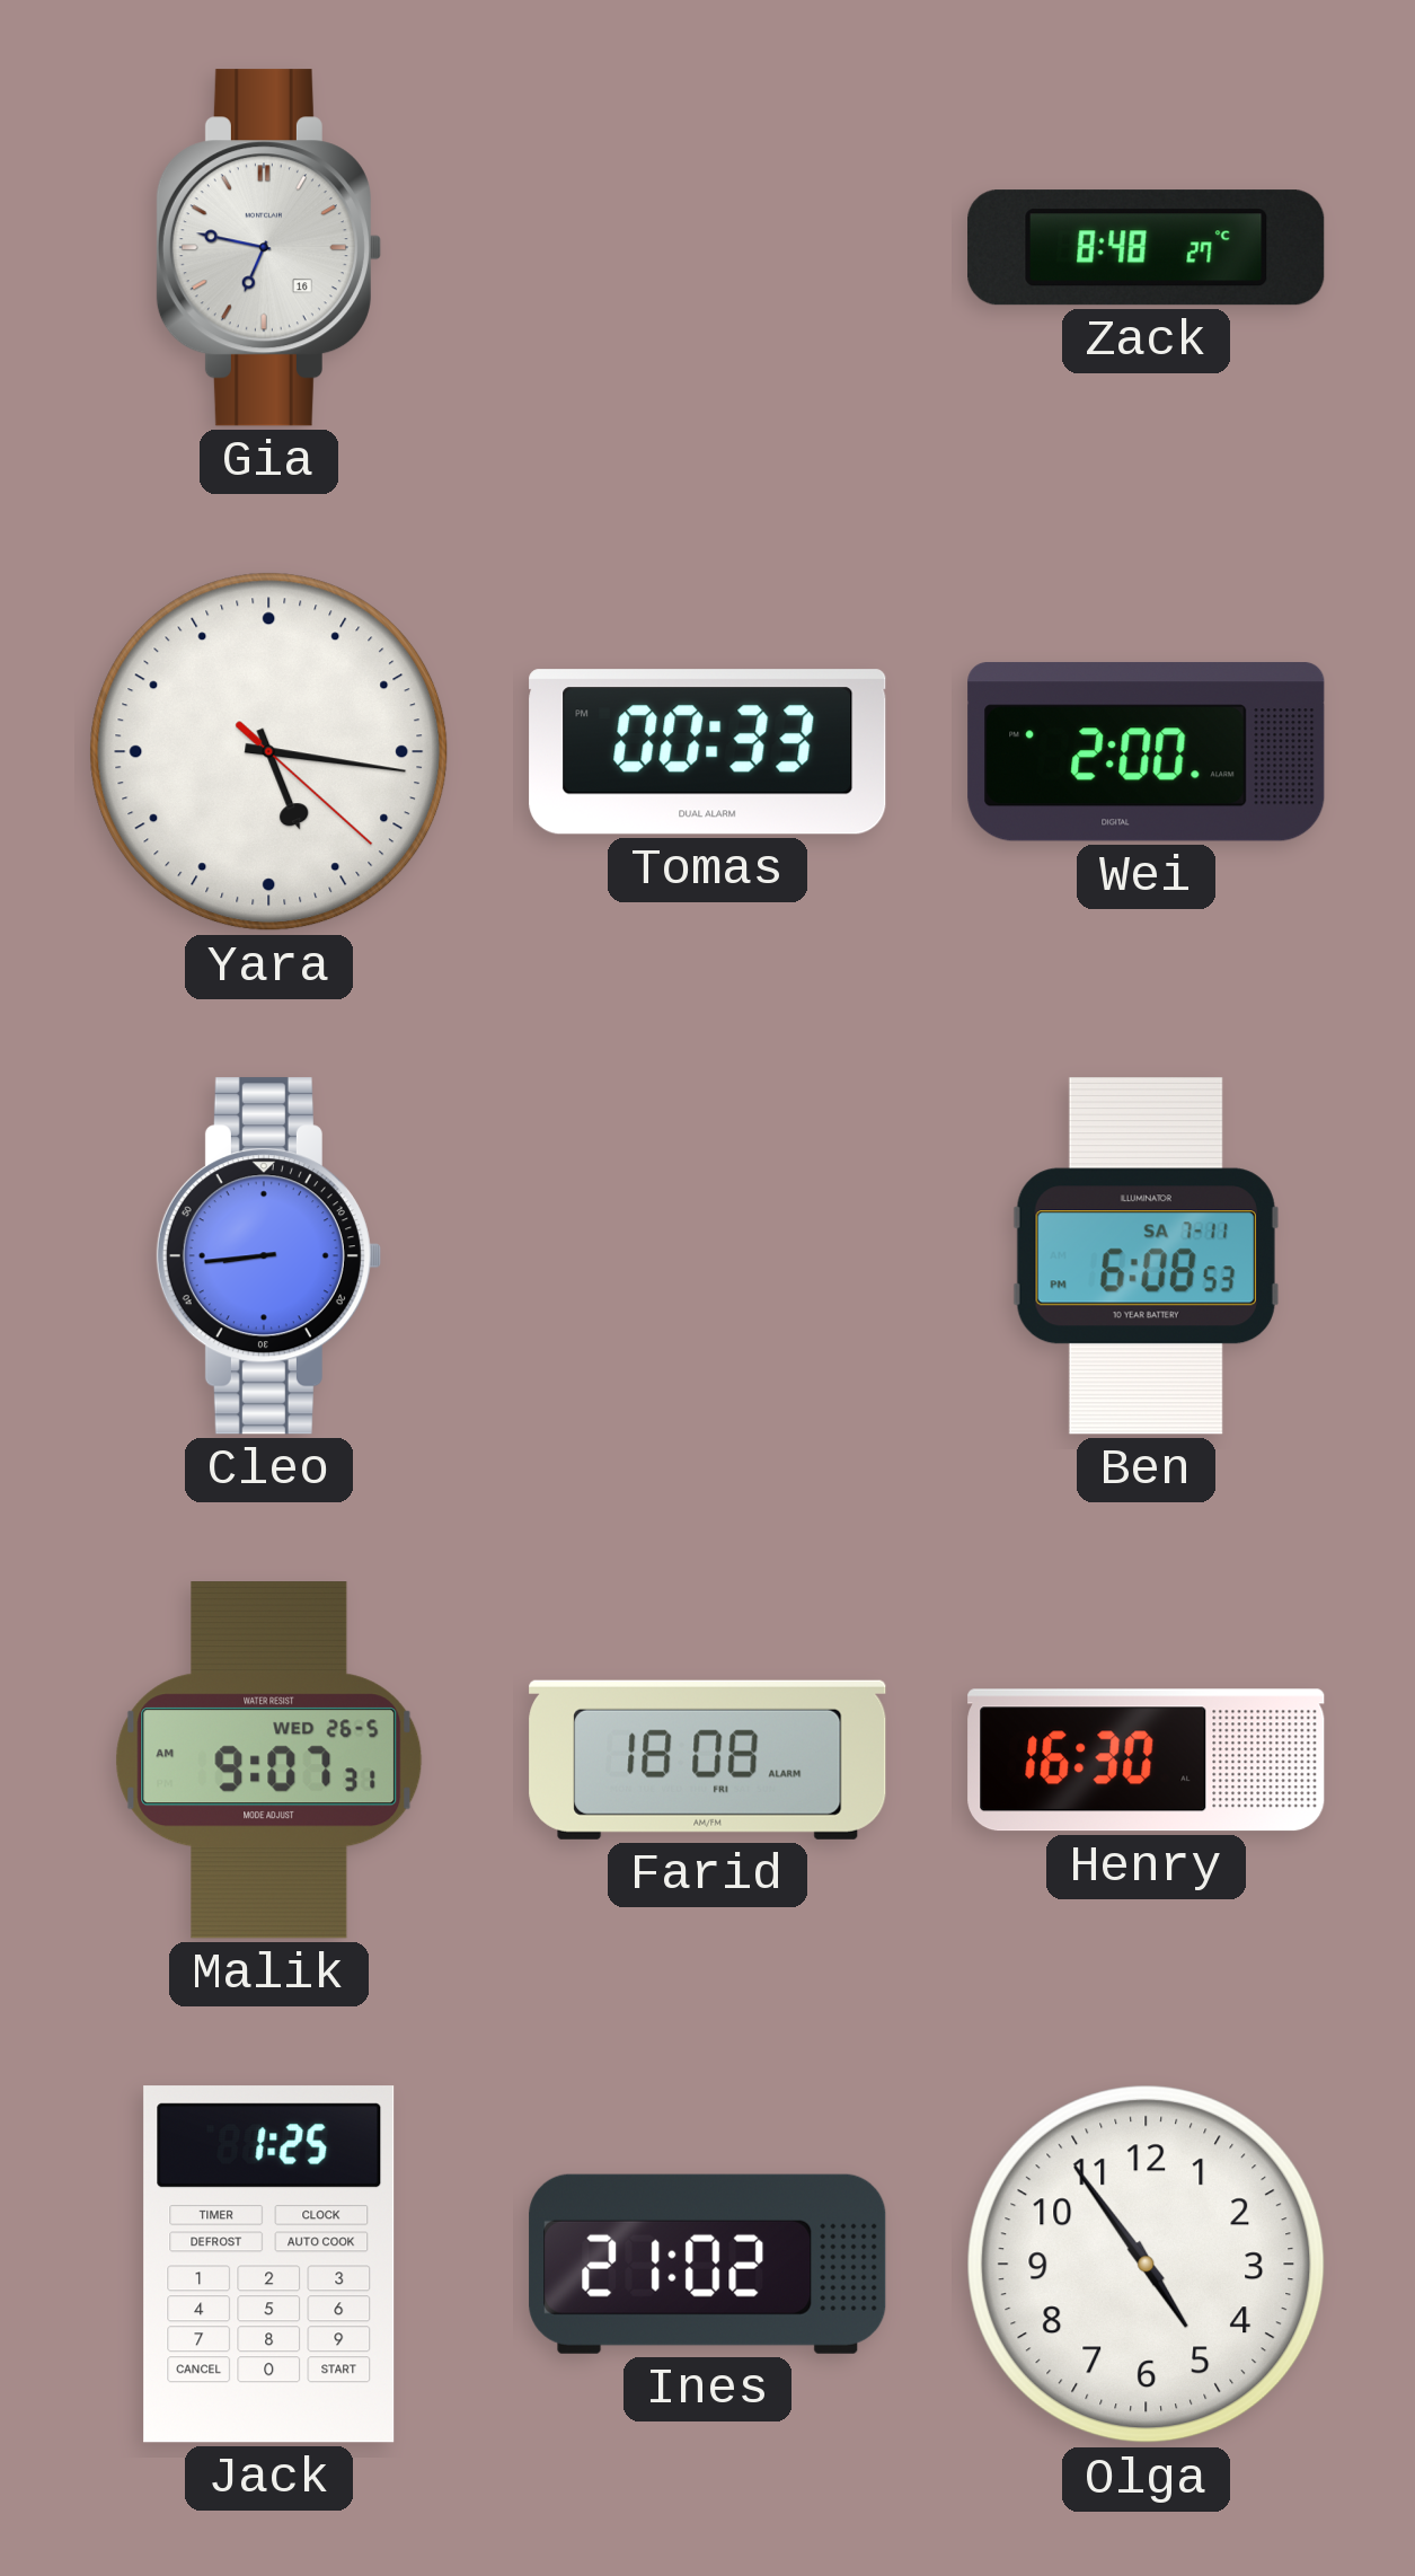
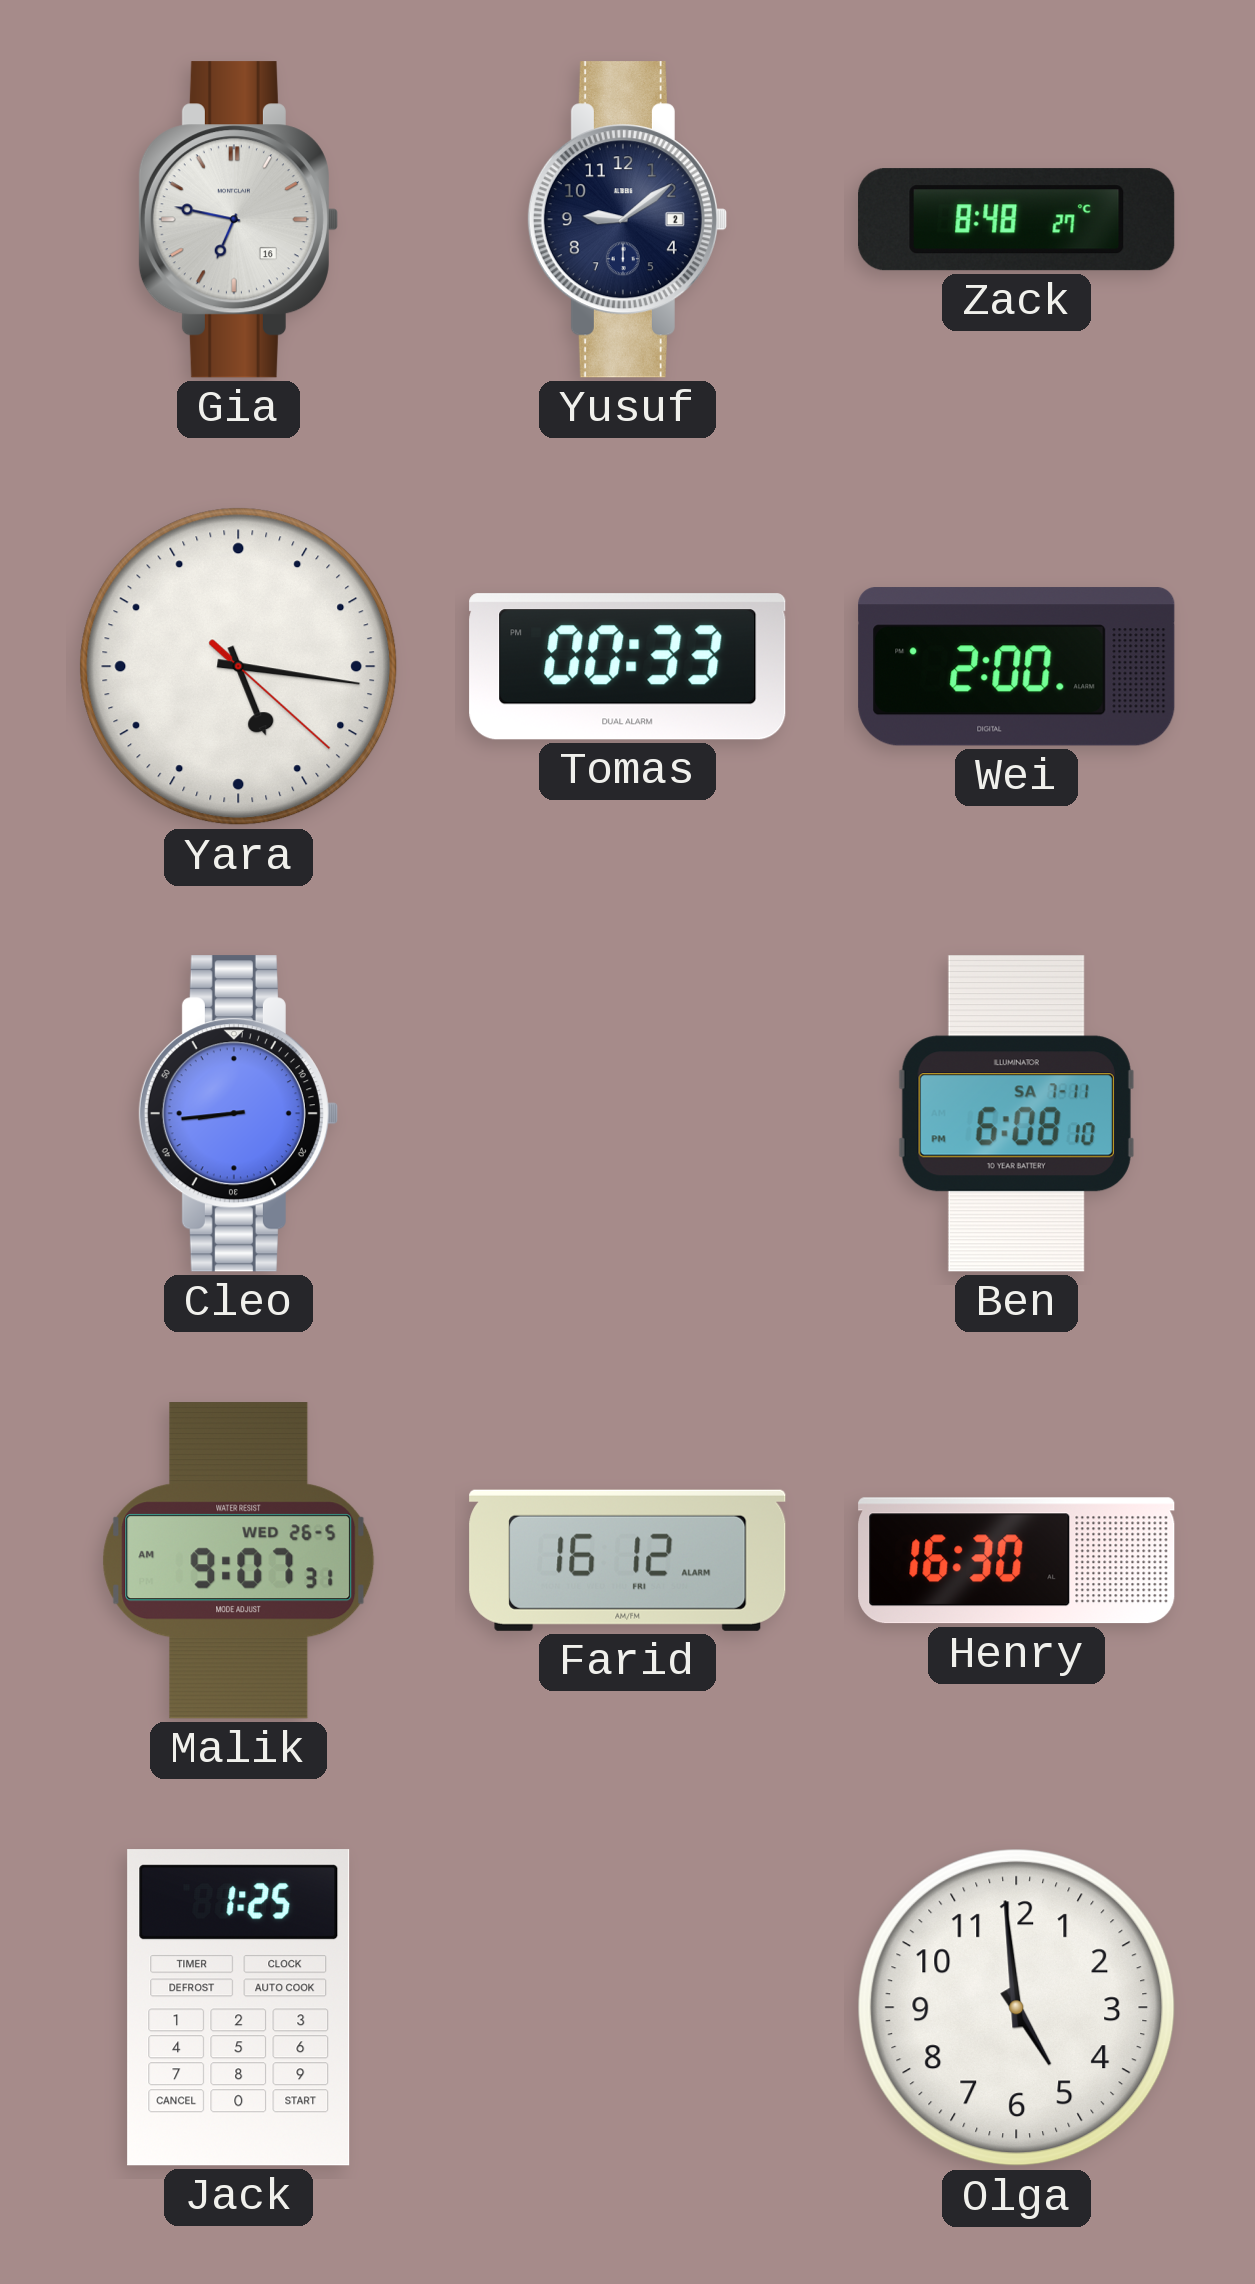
Yusuf: none -> 9:09
Ben: 6:08:53 PM -> 6:08:10 PM
Farid: 18:08 -> 16:12
Ines: 21:02 -> none
Olga: 4:54 -> 4:59
